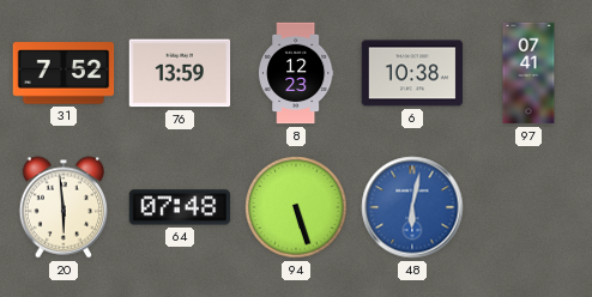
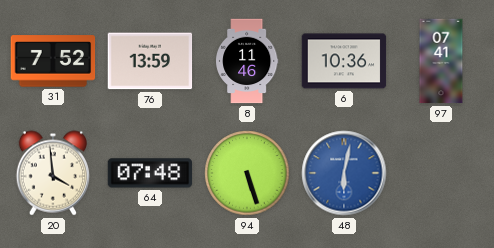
8: 12:23 -> 11:46
6: 10:38 -> 10:36
20: 5:59 -> 3:59
